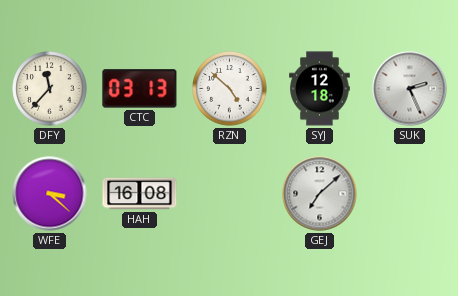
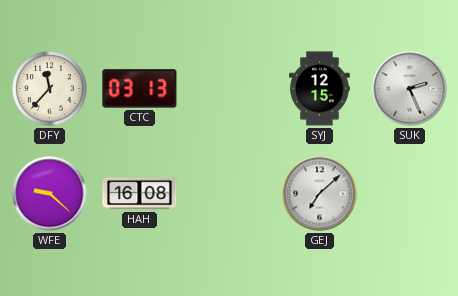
RZN: 4:52 -> none
SYJ: 12:18 -> 12:15
WFE: 3:22 -> 9:22
